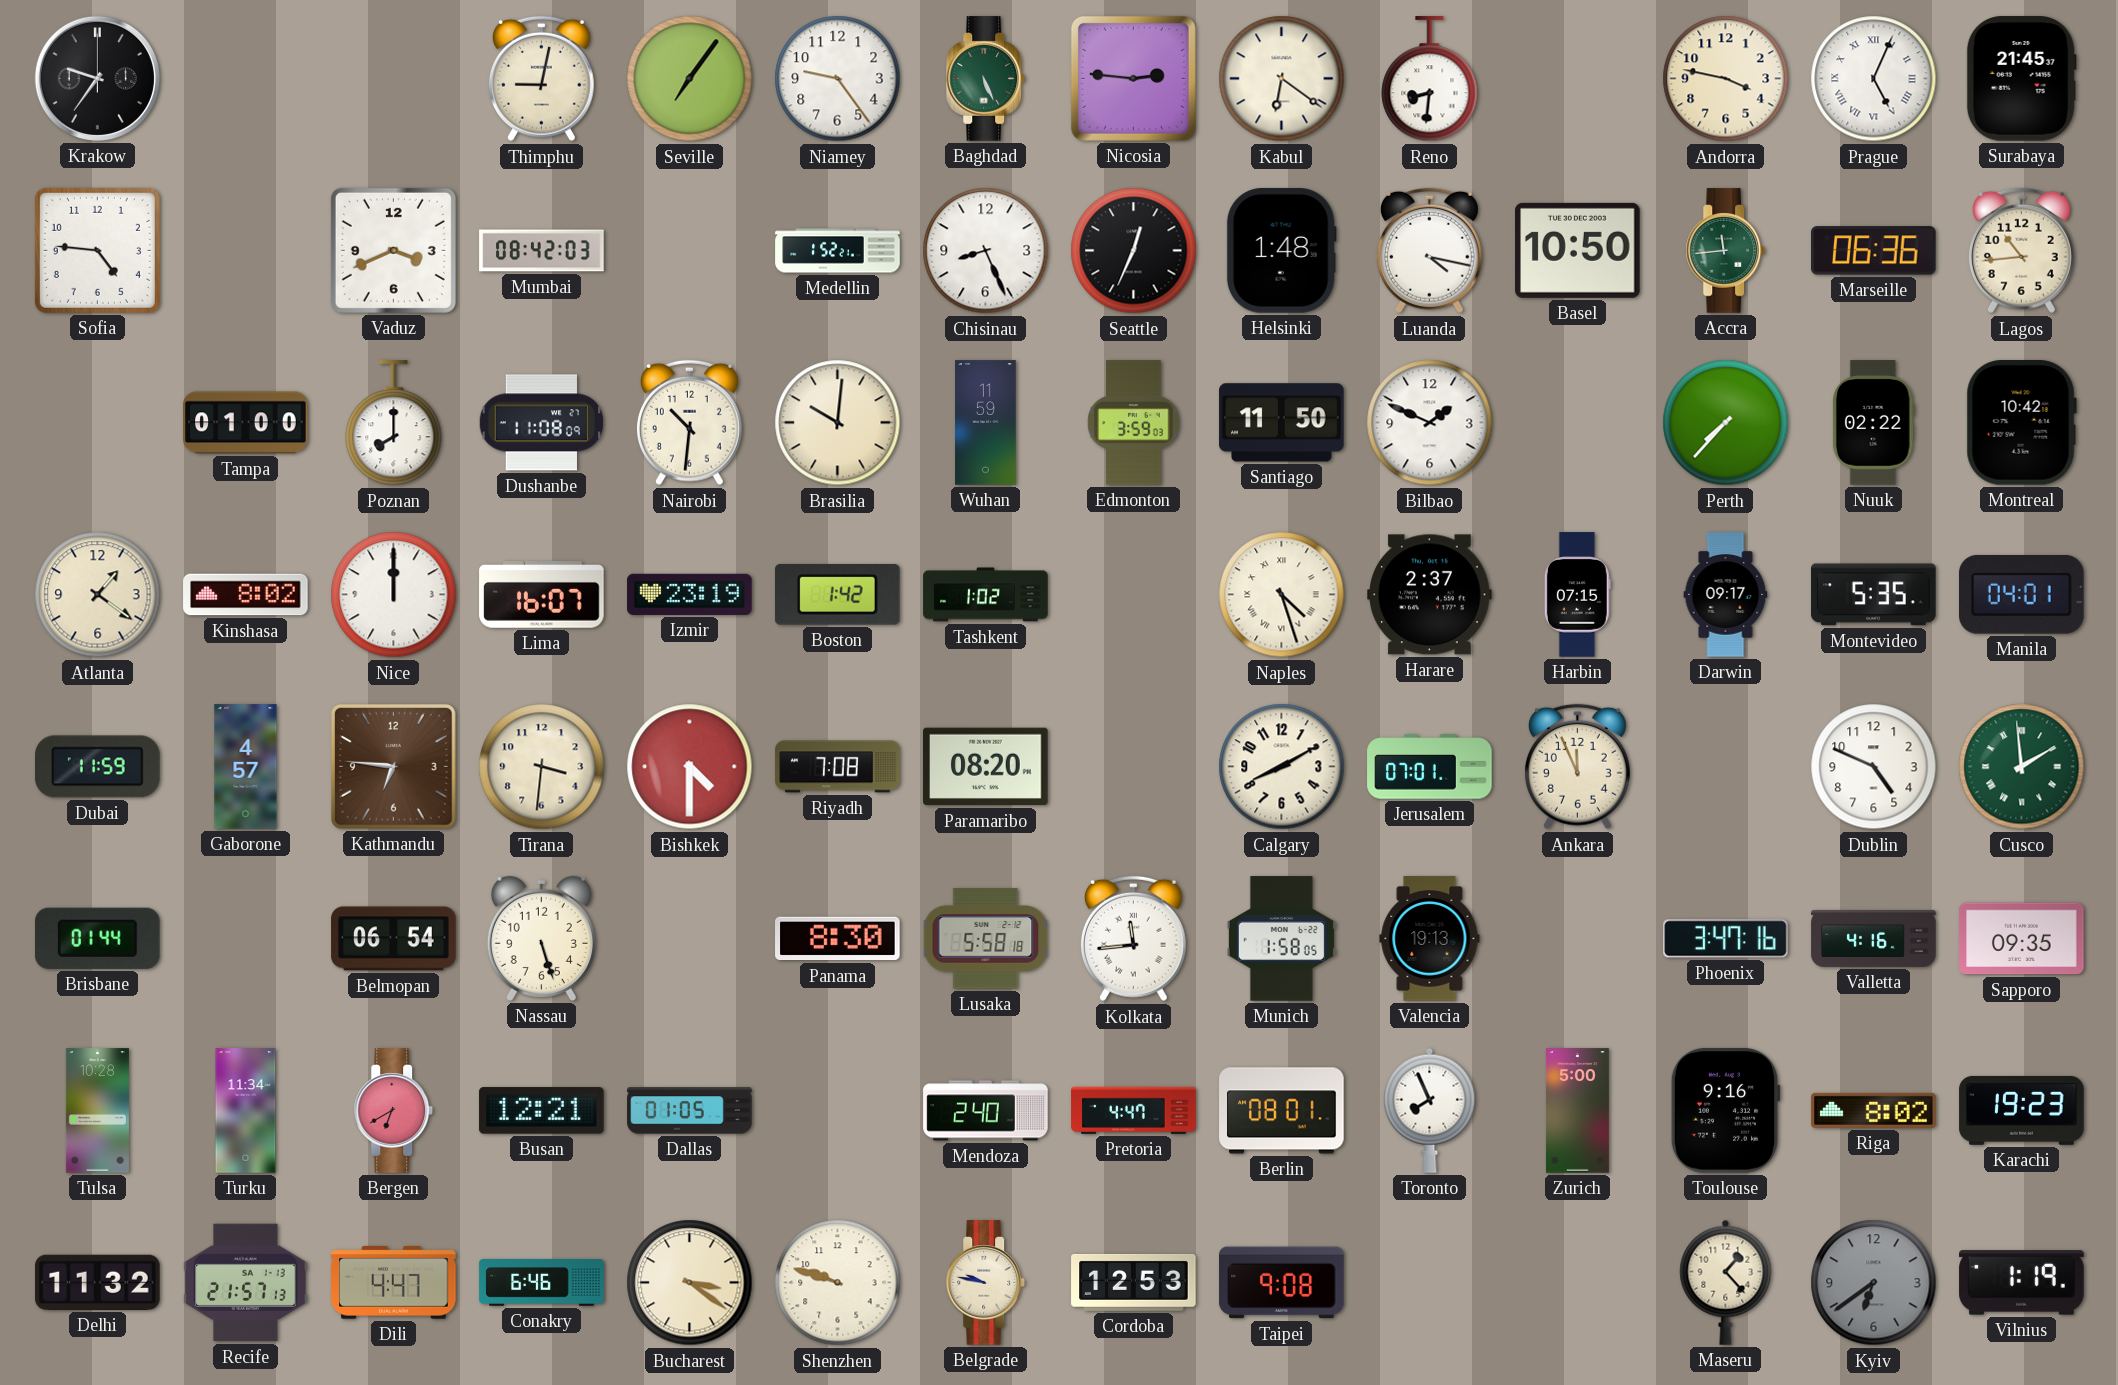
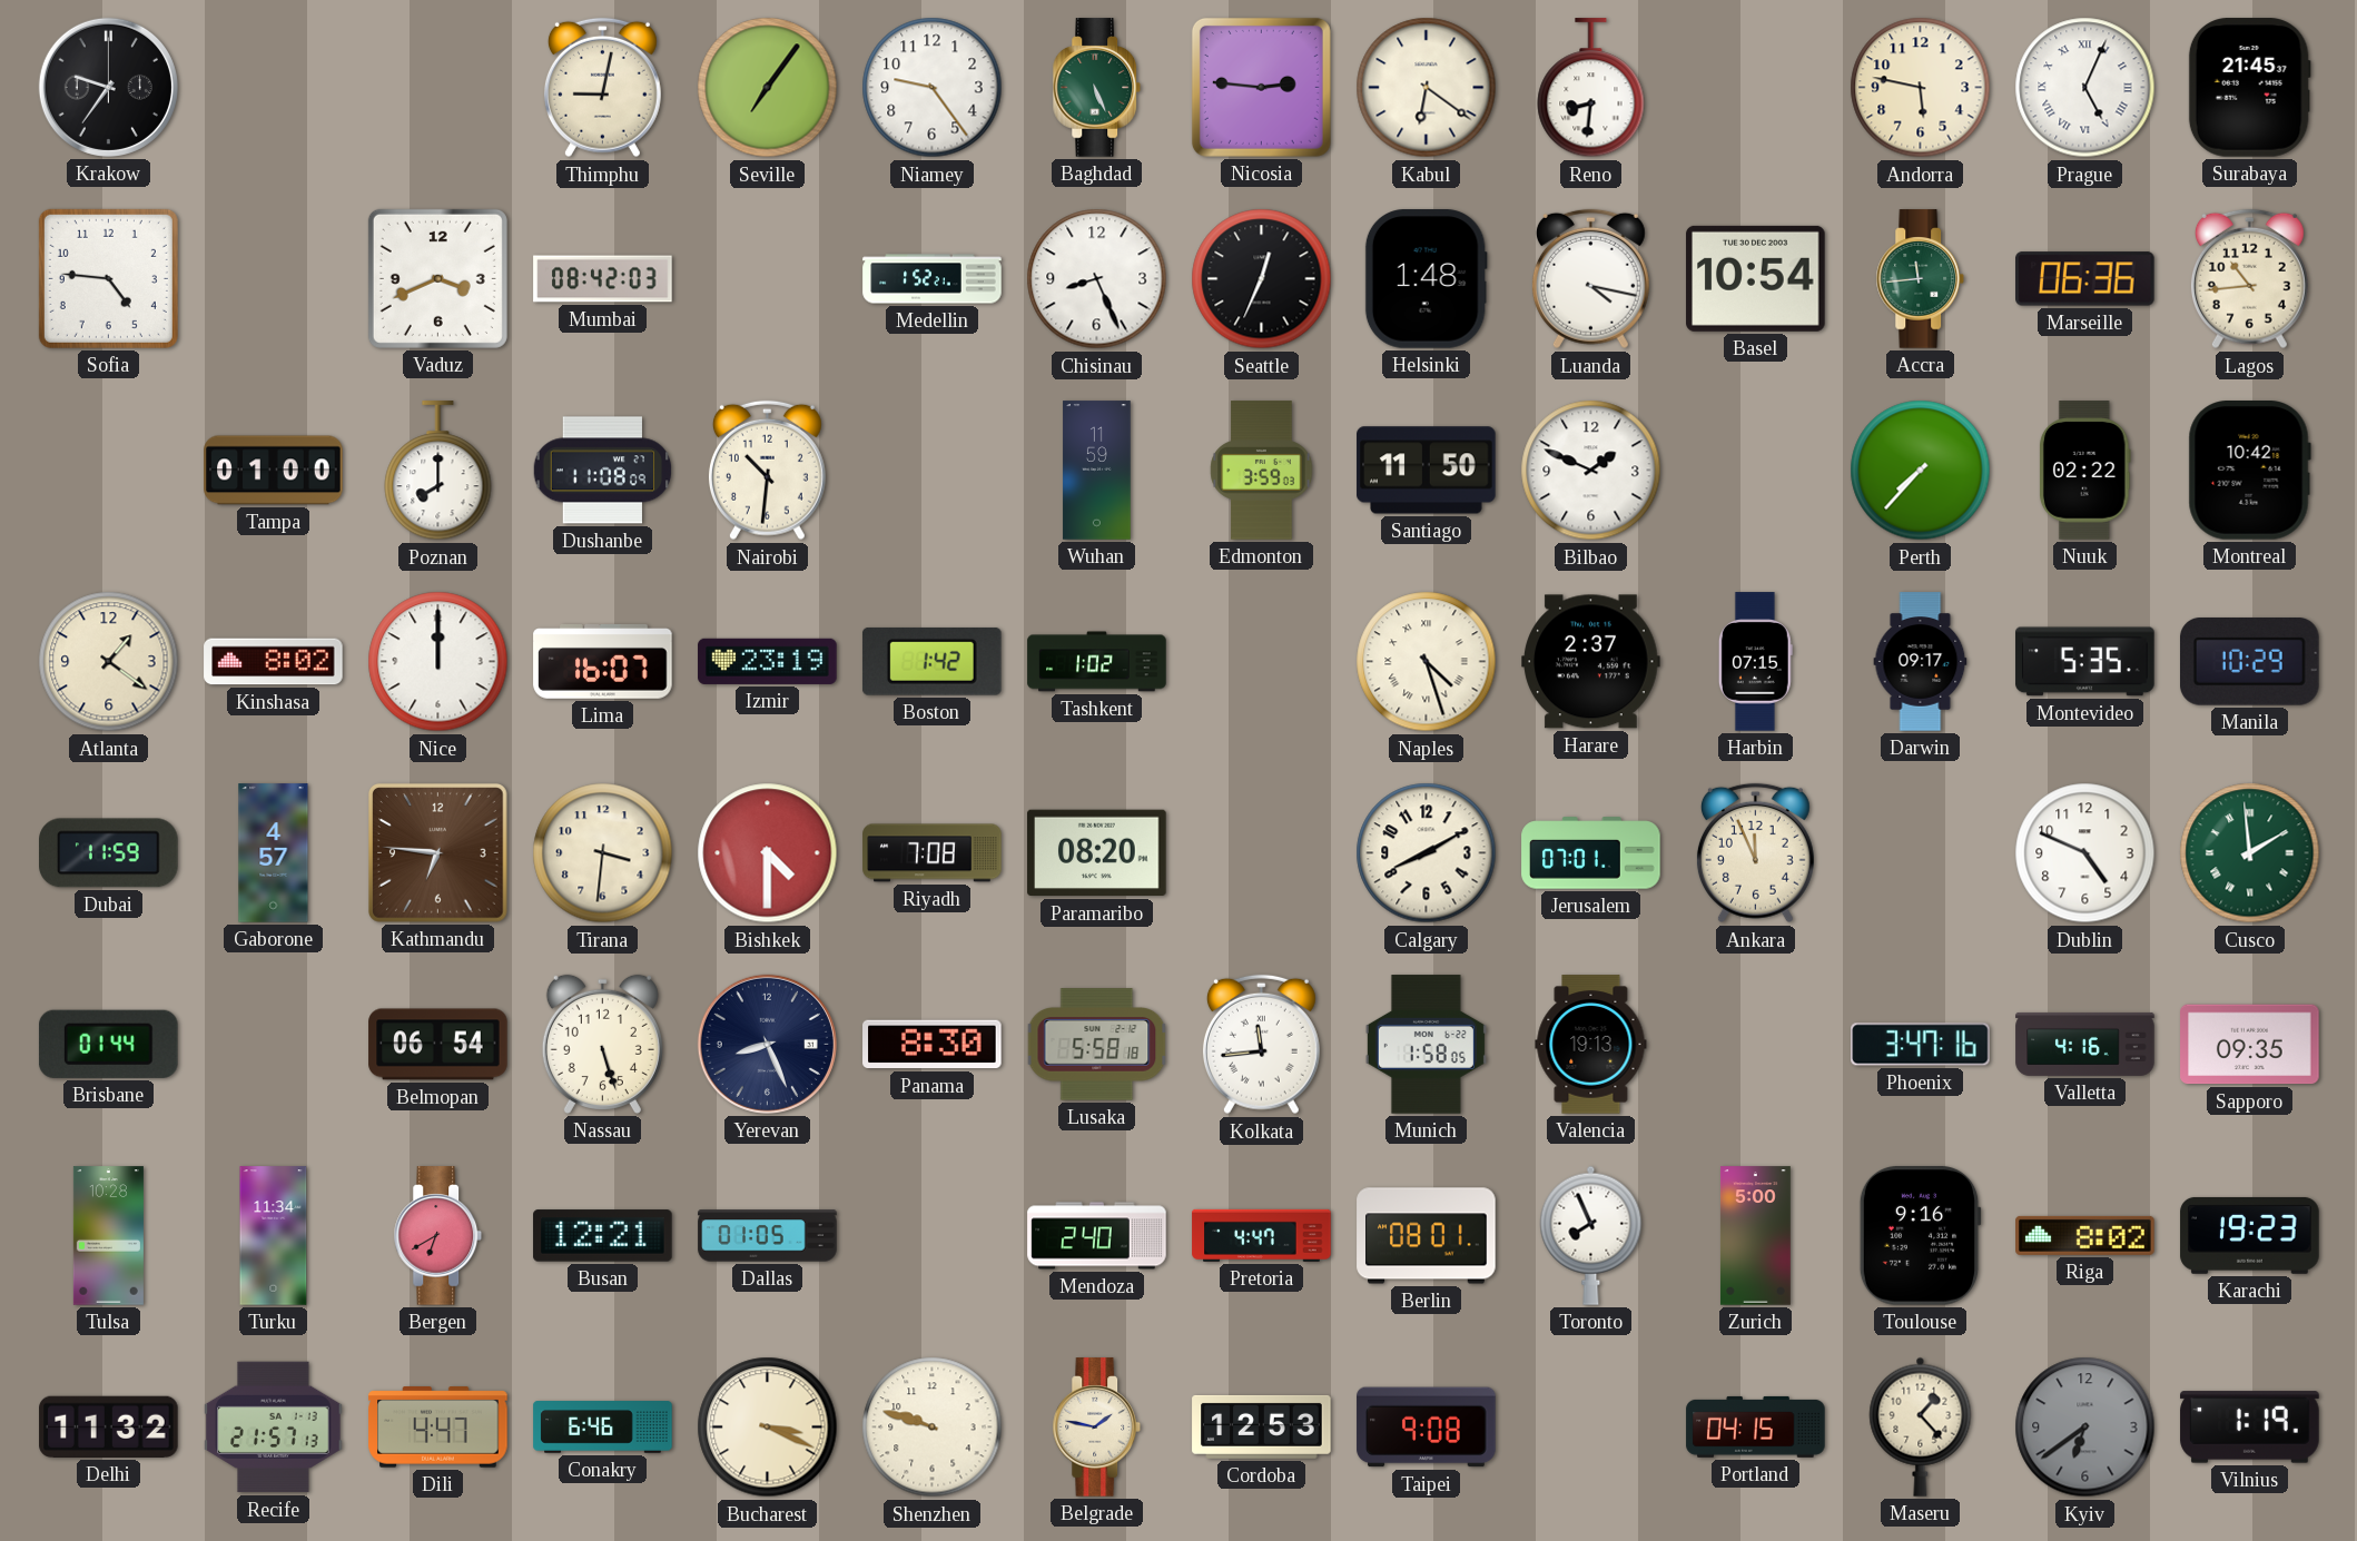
Andorra: 3:47 -> 5:47
Basel: 10:50 -> 10:54
Brasilia: 10:01 -> none
Manila: 04:01 -> 10:29
Yerevan: none -> 8:26
Bucharest: 3:21 -> 3:19
Belgrade: 9:47 -> 1:47
Portland: none -> 04:15
